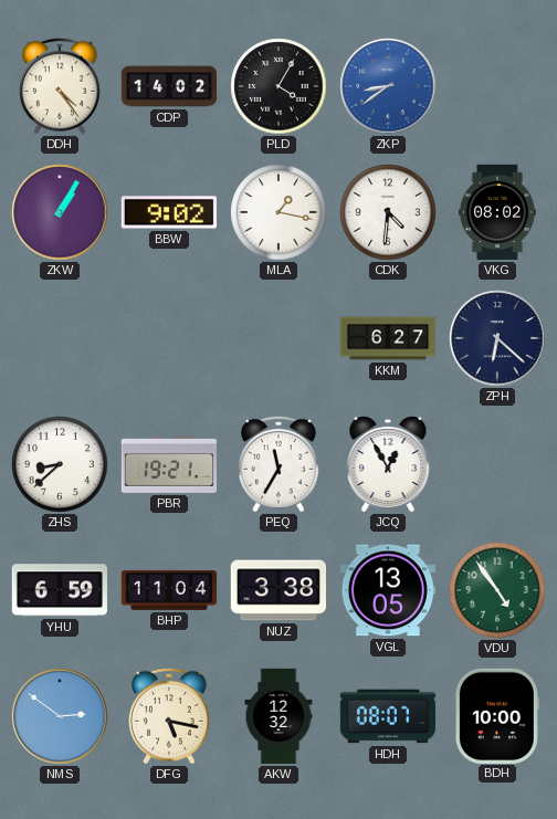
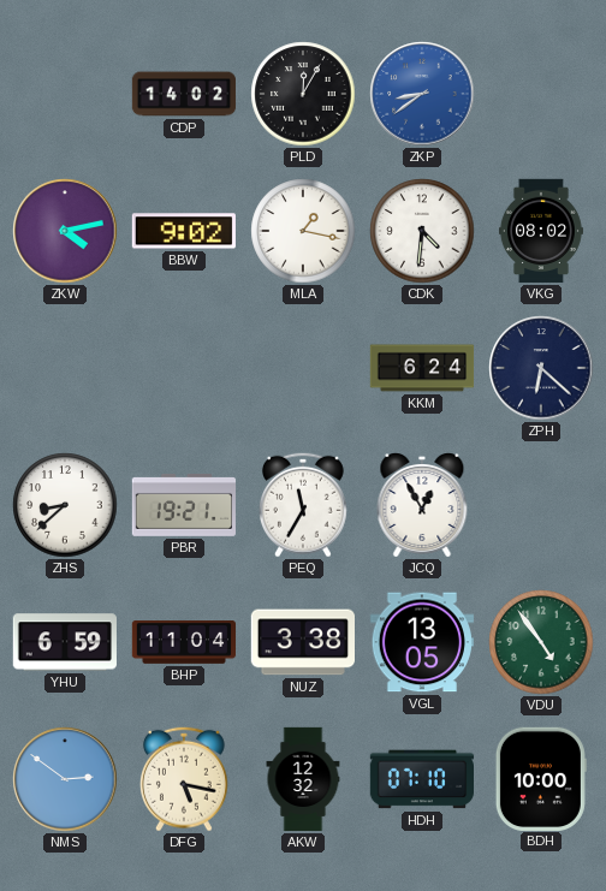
DDH: 4:24 -> none
PLD: 4:05 -> 12:05
ZKW: 1:05 -> 4:13
KKM: 6:27 -> 6:24
HDH: 08:07 -> 07:10
